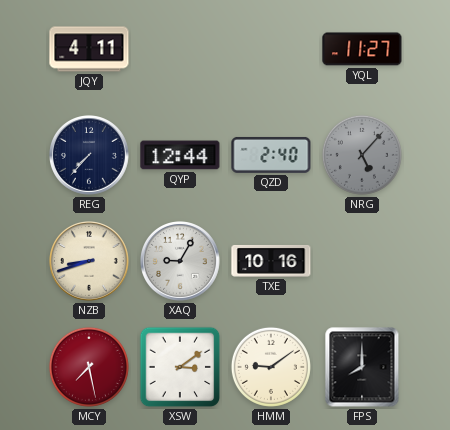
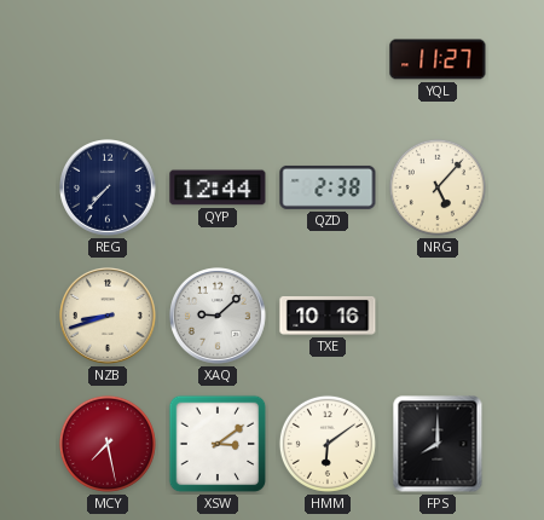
JQY: 4:11 -> none
QZD: 2:40 -> 2:38
NRG dial: grey -> cream
XAQ: 9:05 -> 9:08
HMM: 9:09 -> 6:09
